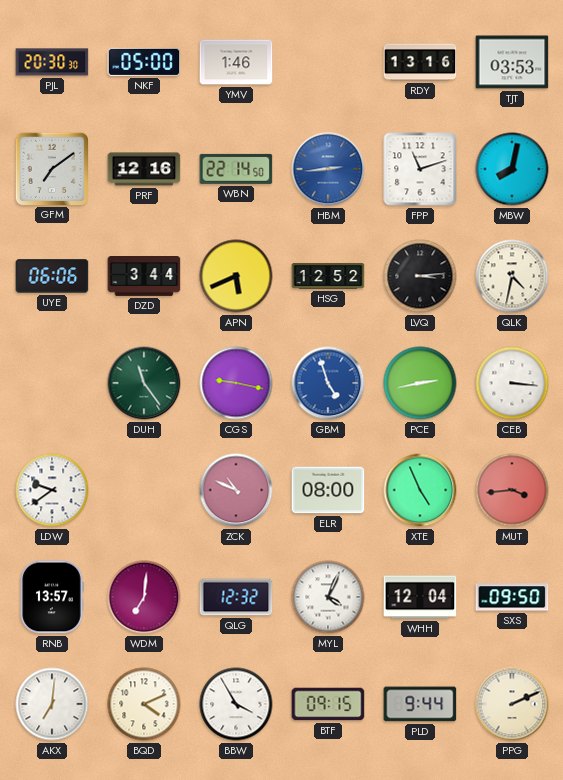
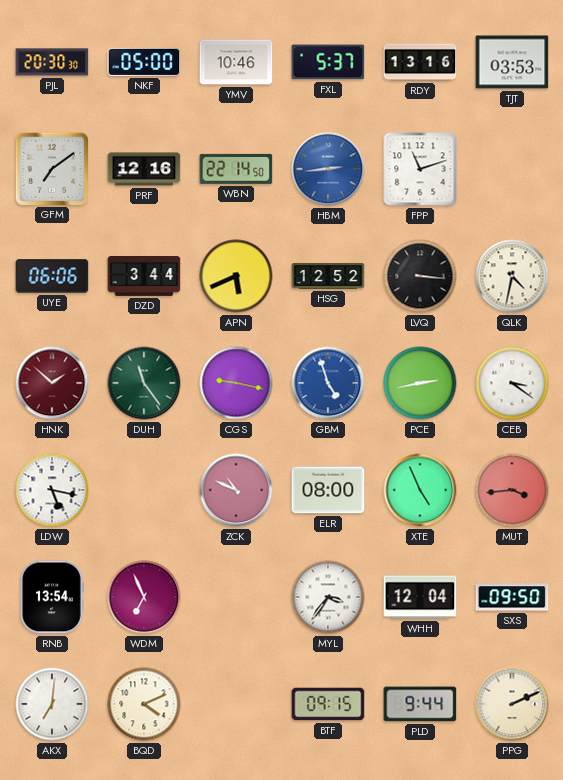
YMV: 1:46 -> 10:46
FXL: none -> 5:37
MBW: 8:02 -> none
LVQ: 3:14 -> 3:16
HNK: none -> 1:52
CEB: 3:16 -> 3:21
LDW: 9:39 -> 5:17
RNB: 13:57 -> 13:54
WDM: 7:01 -> 6:56
QLG: 12:32 -> none
MYL: 4:04 -> 3:36
BBW: 3:55 -> none
